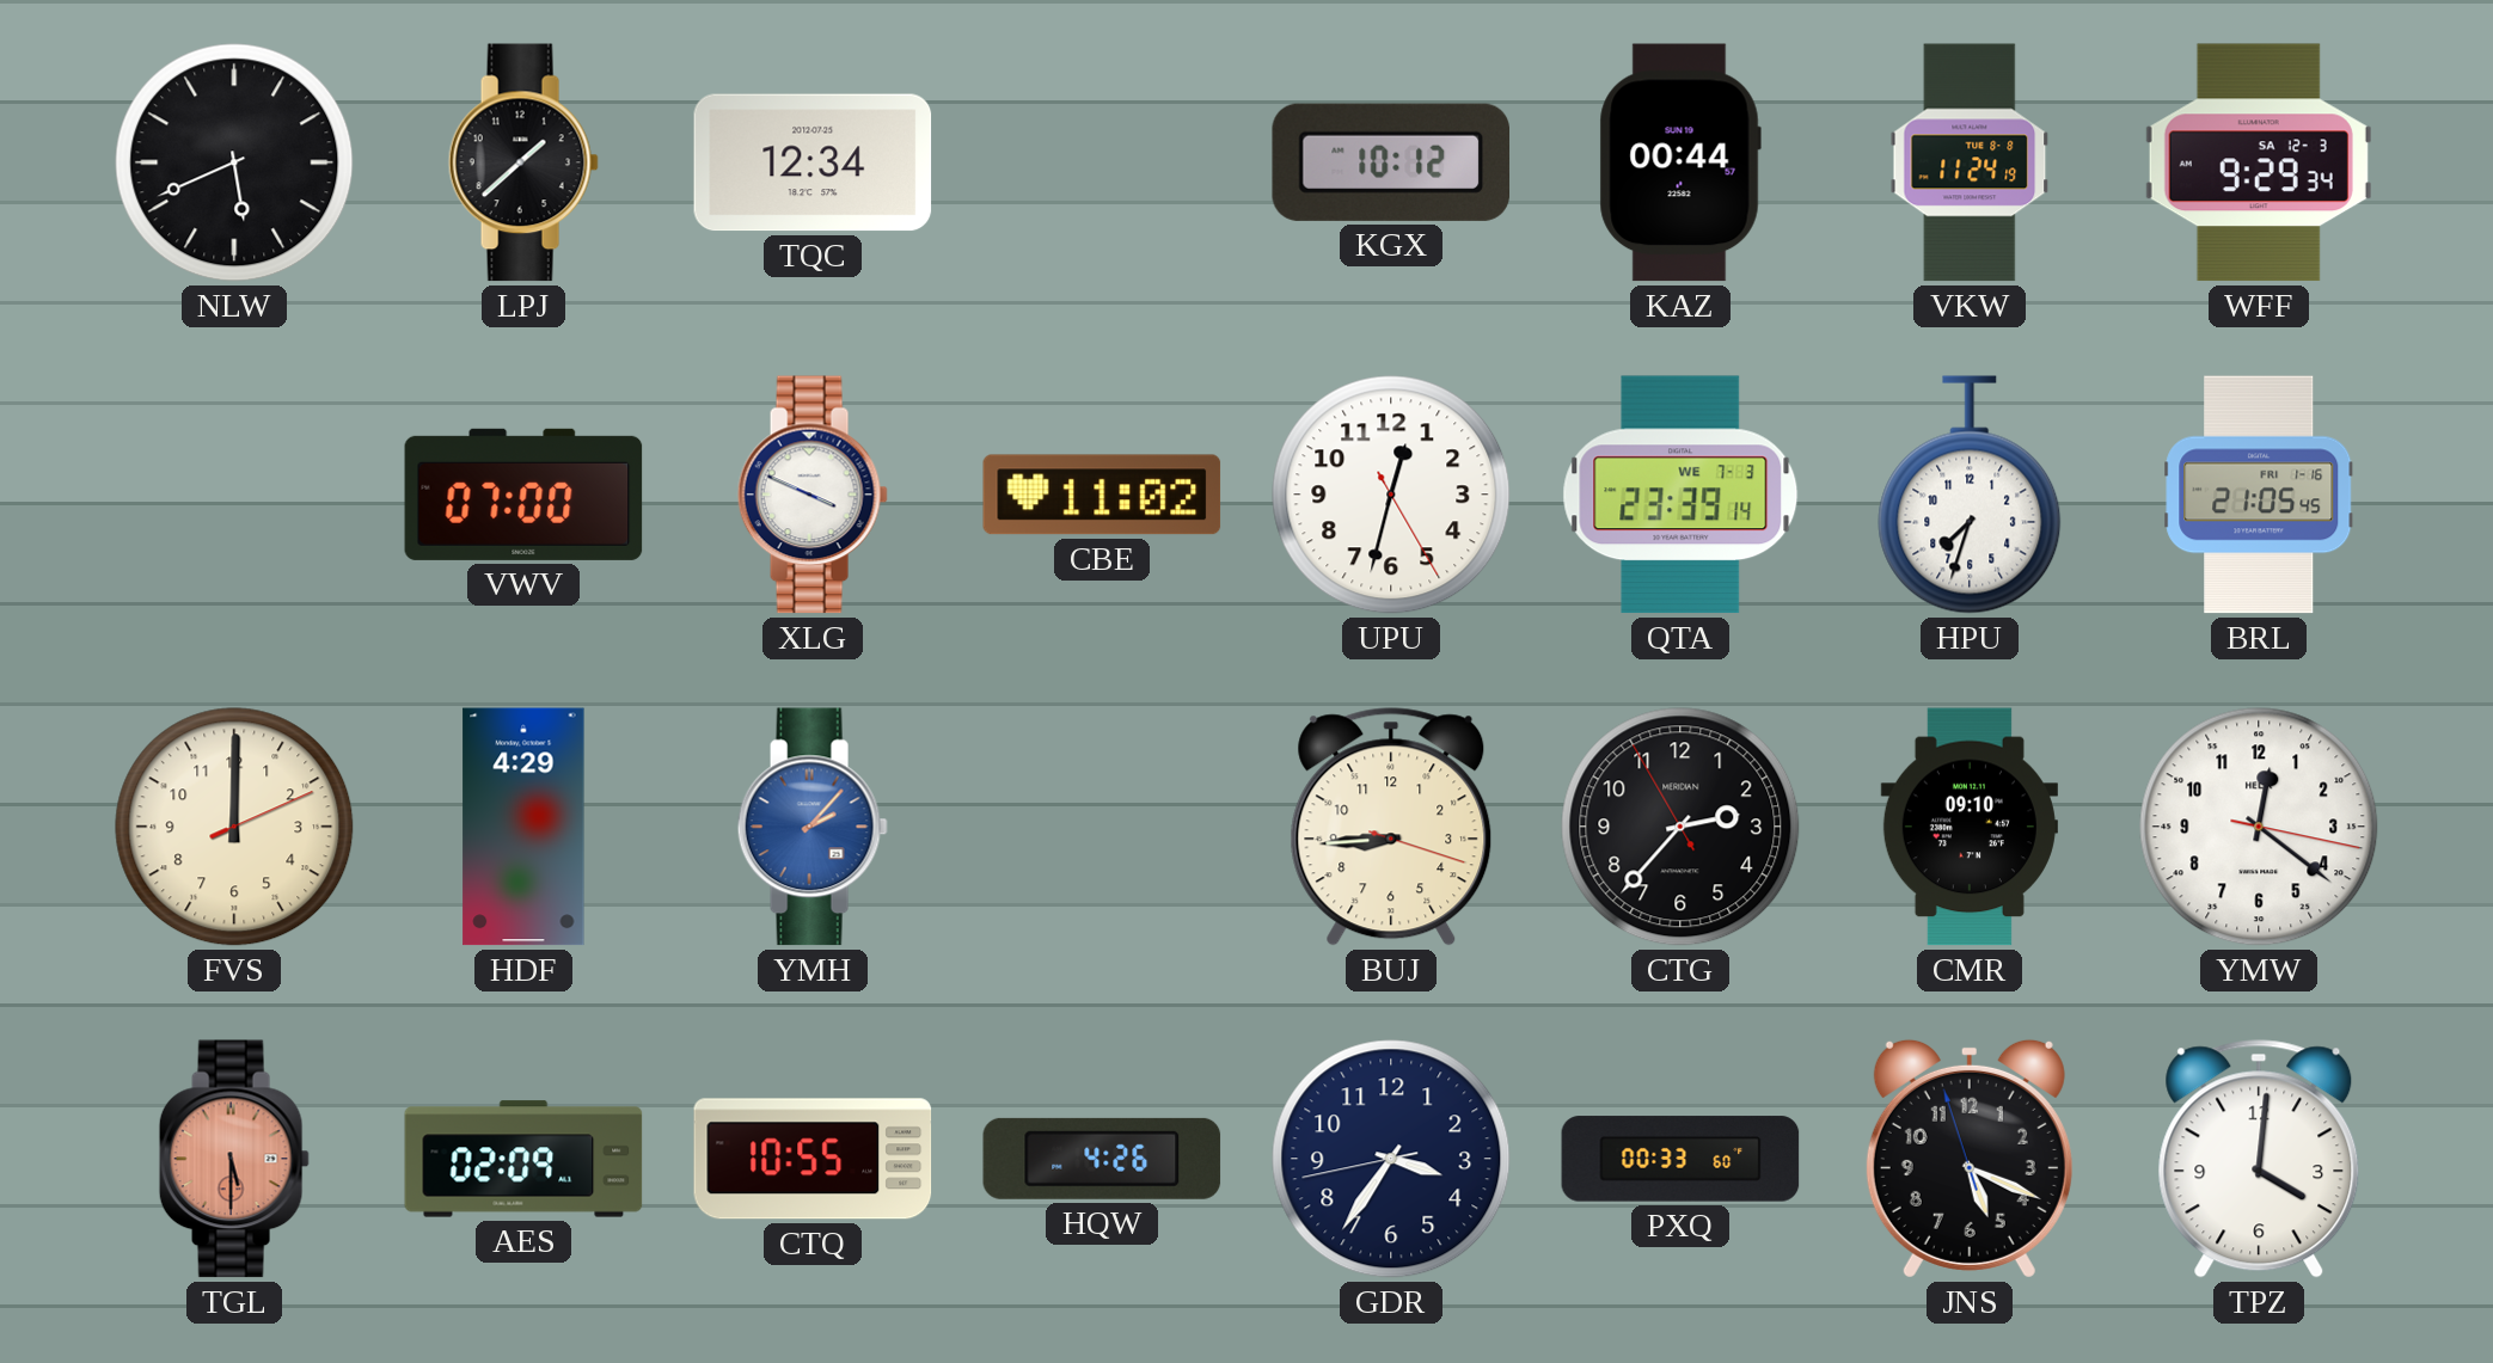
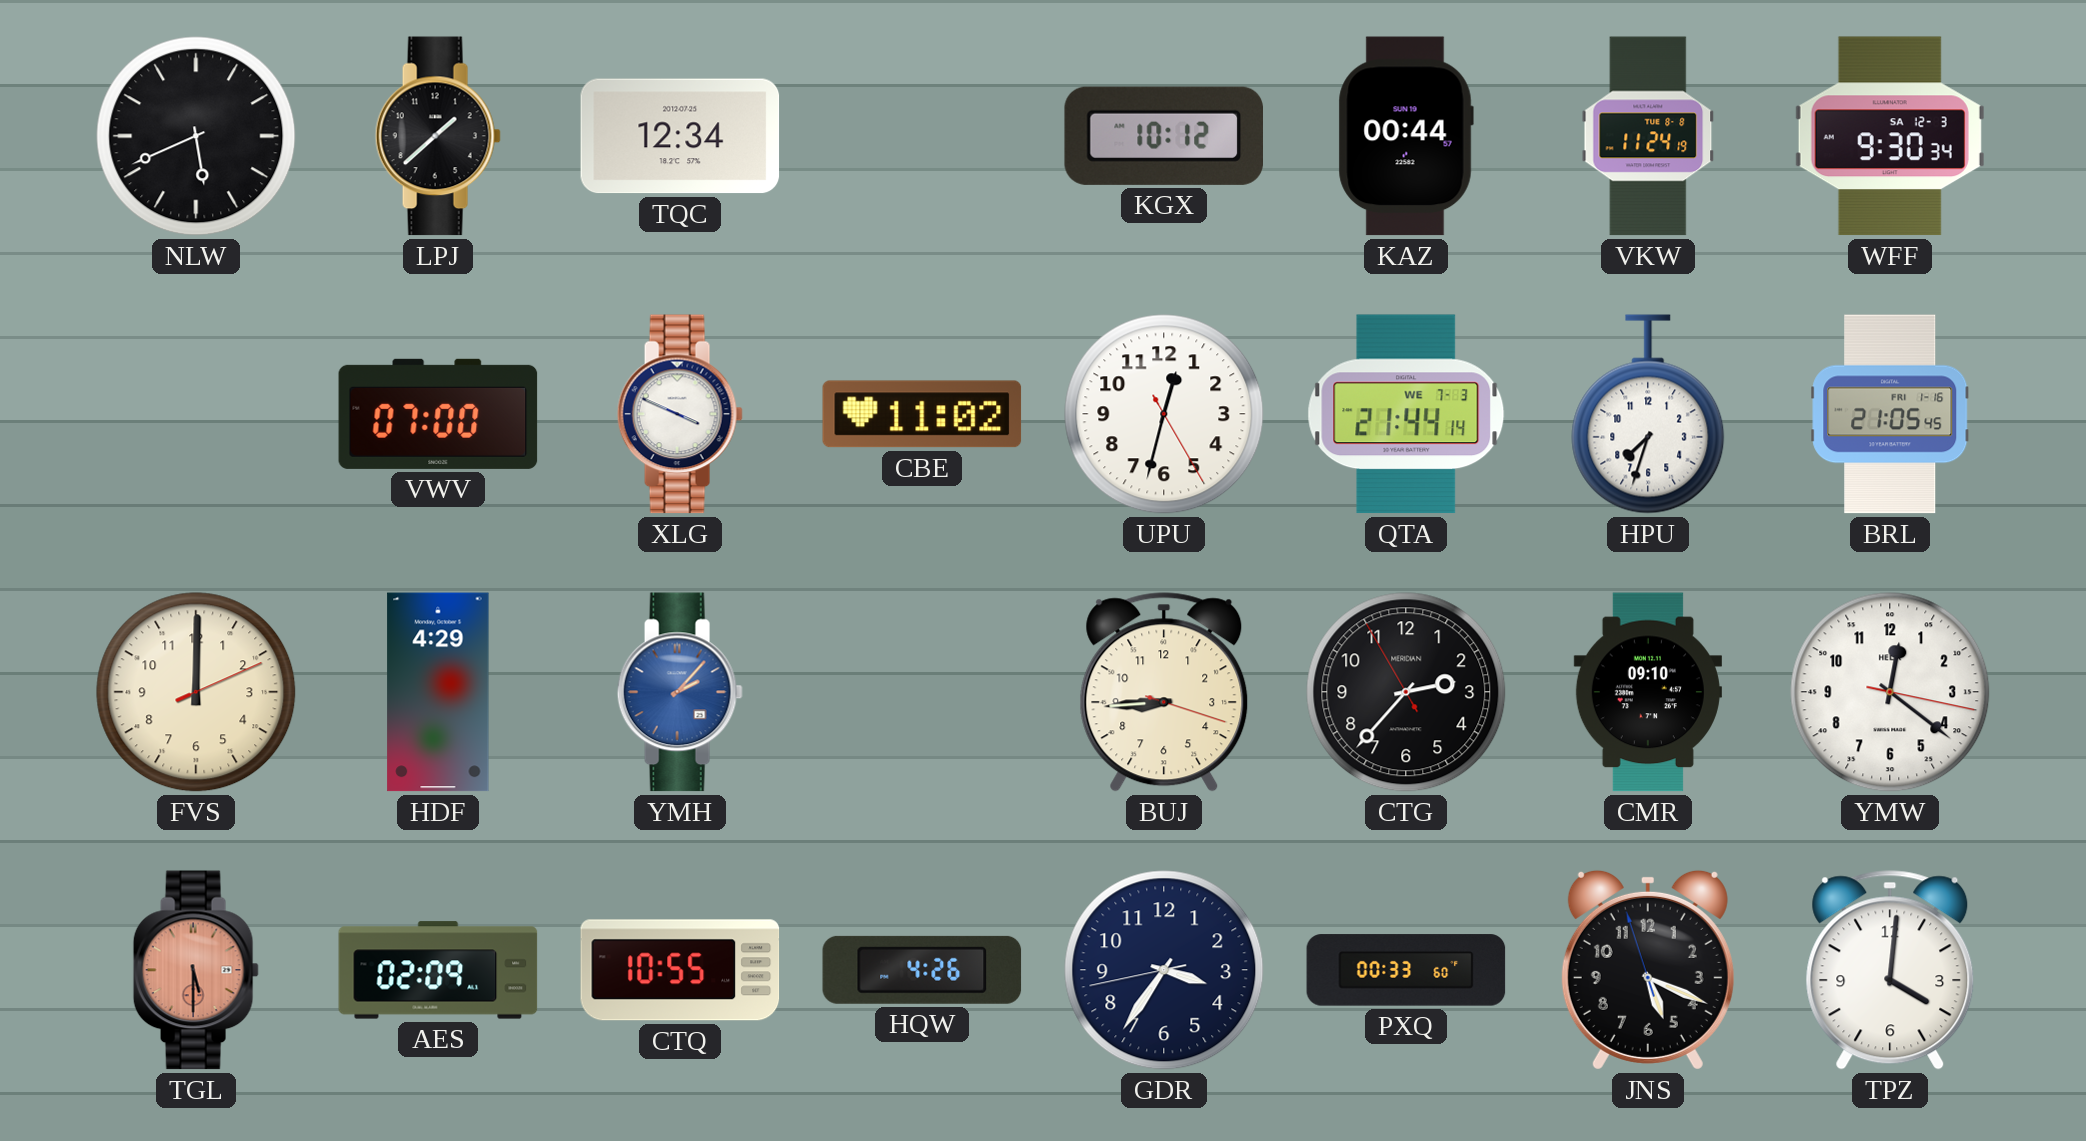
WFF: 9:29 -> 9:30
QTA: 23:39 -> 21:44
